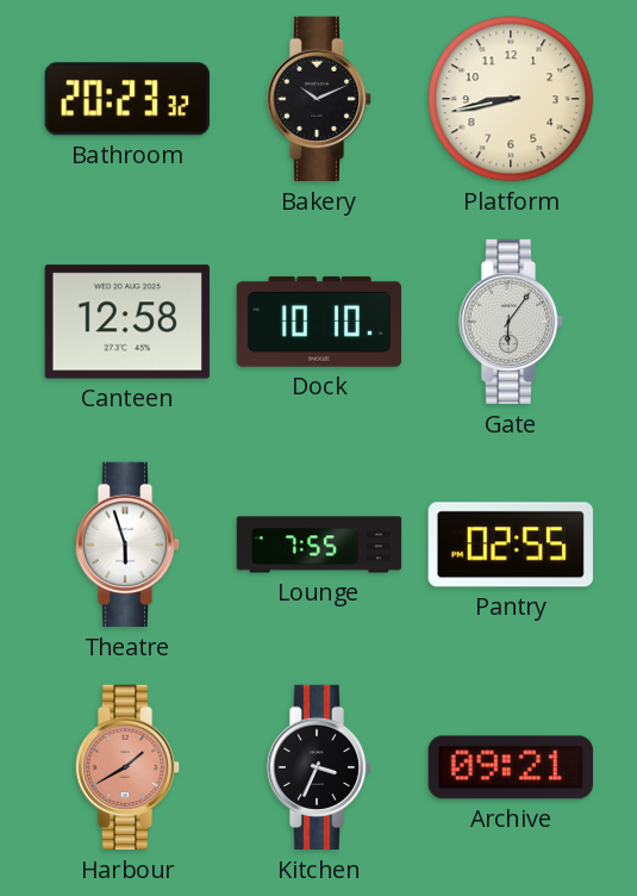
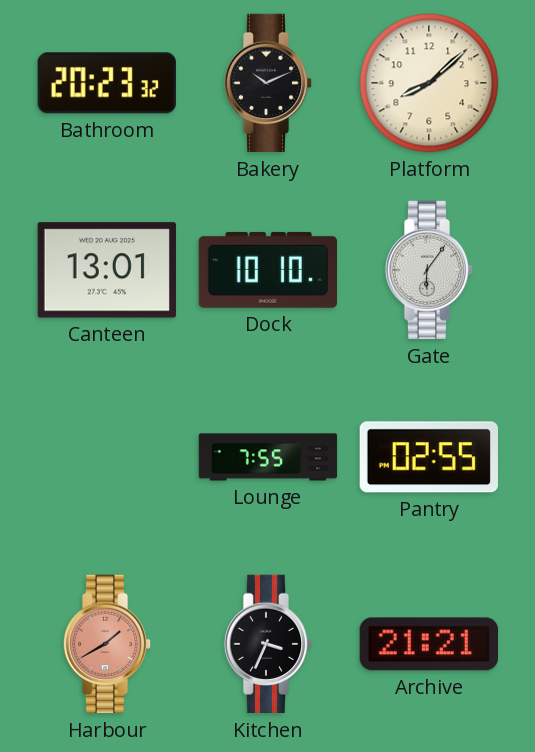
Platform: 8:43 -> 8:08
Canteen: 12:58 -> 13:01
Theatre: 5:57 -> none
Archive: 09:21 -> 21:21
